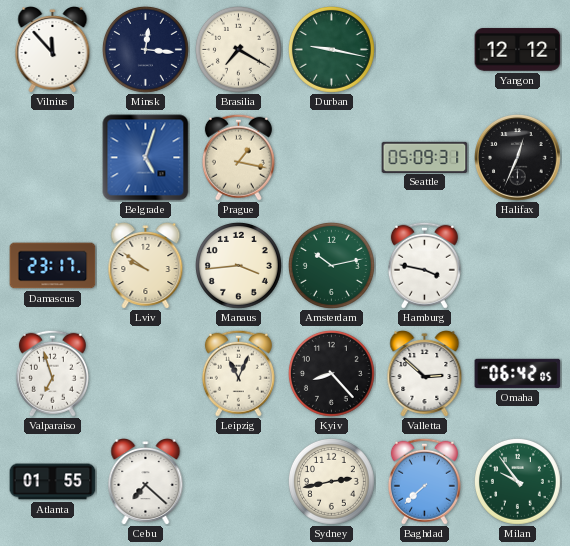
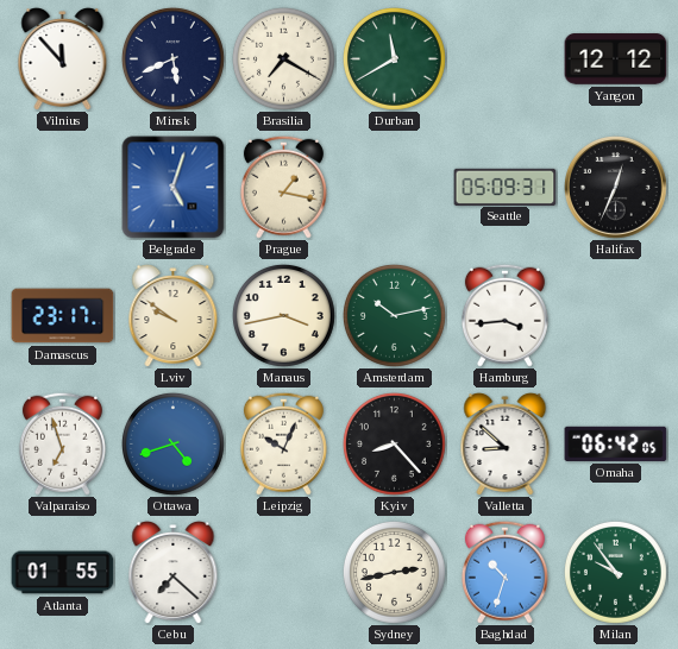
Minsk: 12:16 -> 5:41
Durban: 9:17 -> 11:40
Manaus: 3:44 -> 3:43
Hamburg: 3:47 -> 3:44
Ottawa: none -> 4:42
Leipzig: 11:04 -> 10:04
Valletta: 2:52 -> 8:52
Baghdad: 7:38 -> 10:33
